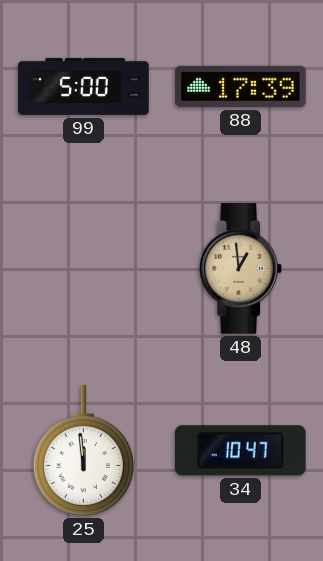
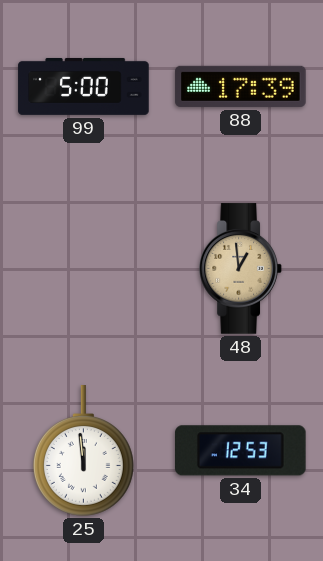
34: 10:47 -> 12:53
